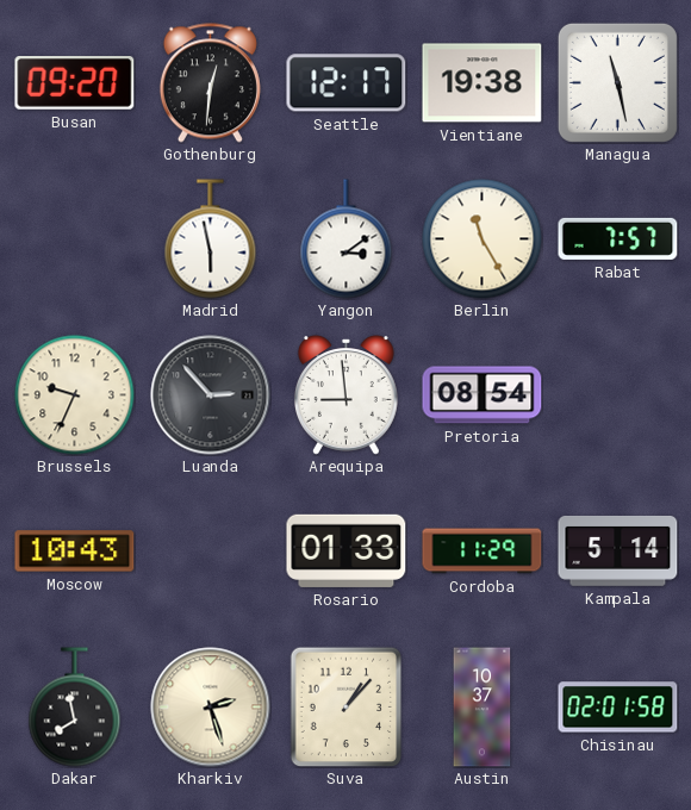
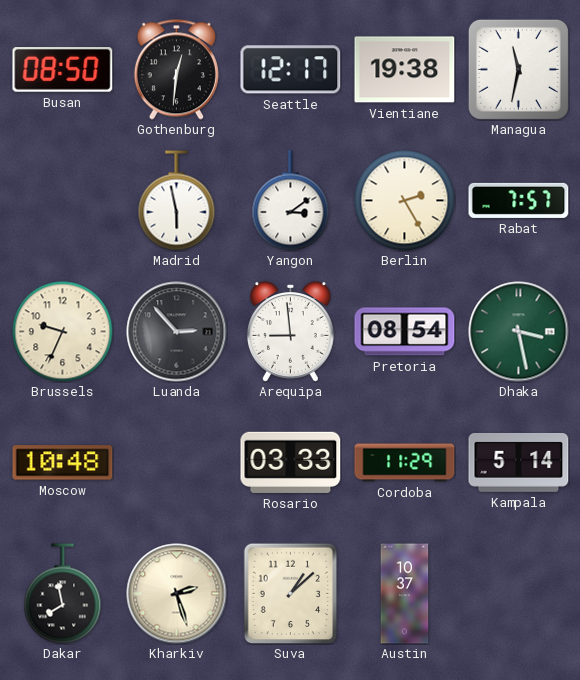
Busan: 09:20 -> 08:50
Managua: 11:28 -> 11:32
Berlin: 11:25 -> 2:25
Dhaka: none -> 3:28
Moscow: 10:43 -> 10:48
Rosario: 01:33 -> 03:33
Suva: 1:07 -> 1:08
Chisinau: 02:01 -> none
